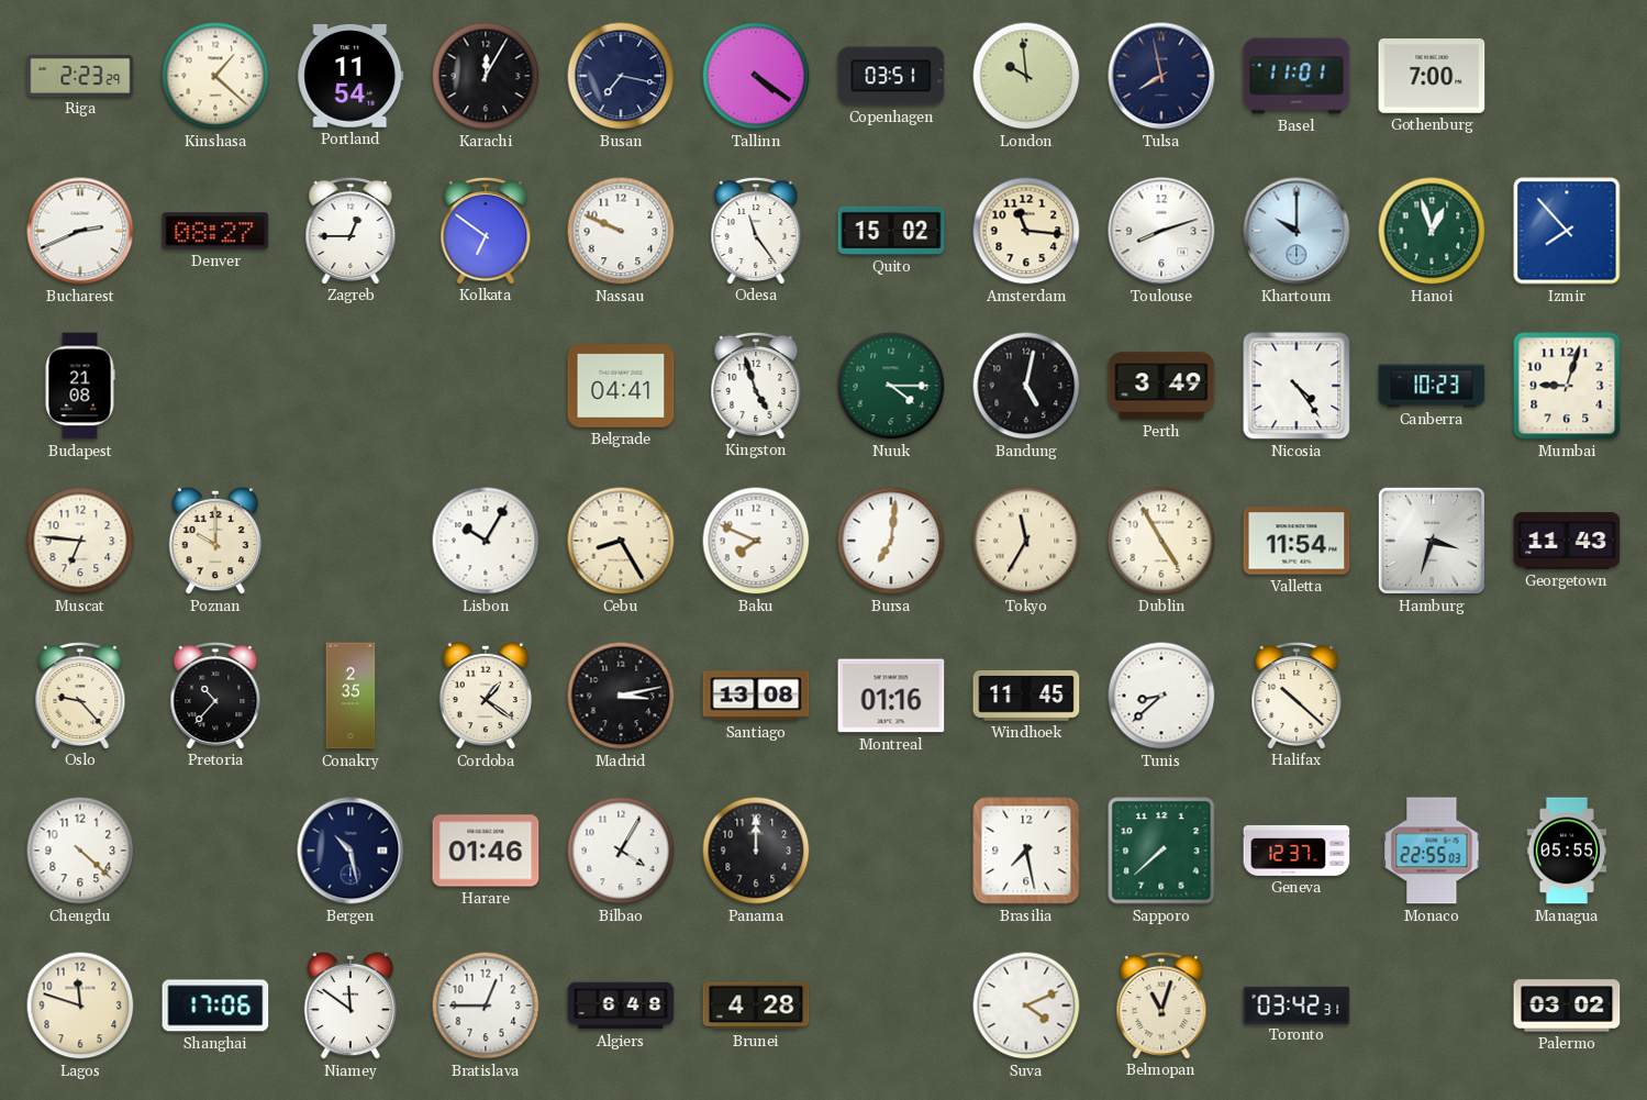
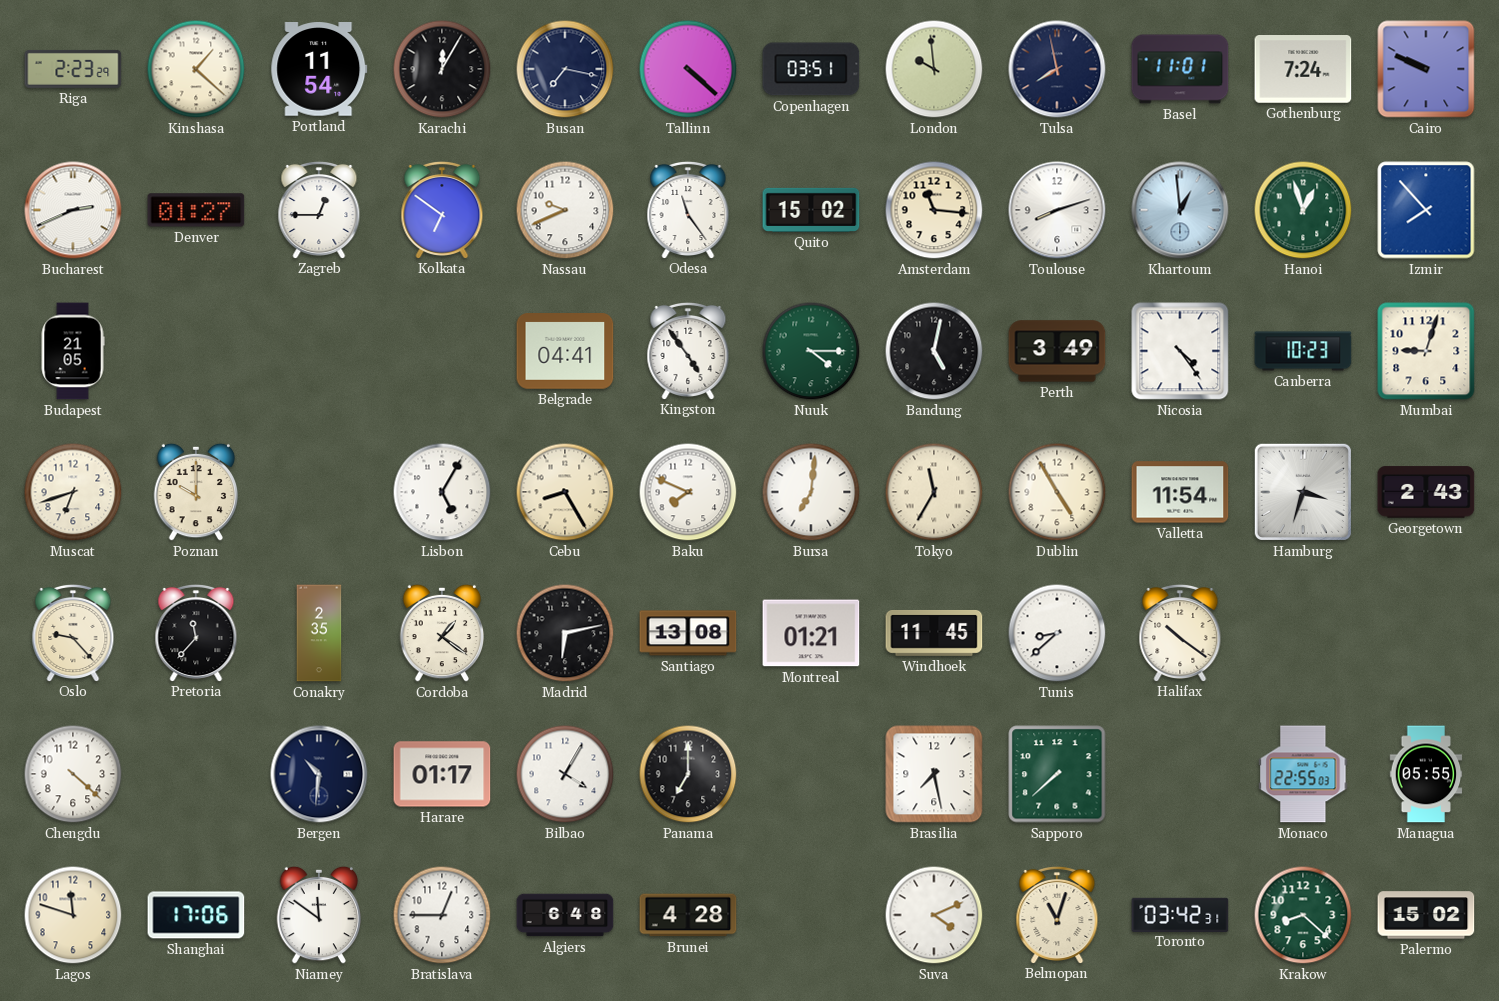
Tallinn: 4:21 -> 4:22
Gothenburg: 7:00 -> 7:24
Cairo: none -> 9:49
Denver: 08:27 -> 01:27
Nassau: 9:49 -> 9:41
Khartoum: 10:00 -> 12:59
Budapest: 21:08 -> 21:05
Kingston: 4:57 -> 4:54
Muscat: 6:46 -> 6:42
Lisbon: 10:05 -> 5:05
Georgetown: 11:43 -> 2:43
Pretoria: 10:37 -> 11:37
Madrid: 3:13 -> 6:13
Montreal: 01:16 -> 01:21
Halifax: 10:22 -> 10:21
Bergen: 10:28 -> 10:31
Harare: 01:46 -> 01:17
Panama: 12:00 -> 7:00
Geneva: 12:37 -> none
Krakow: none -> 8:22
Palermo: 03:02 -> 15:02
